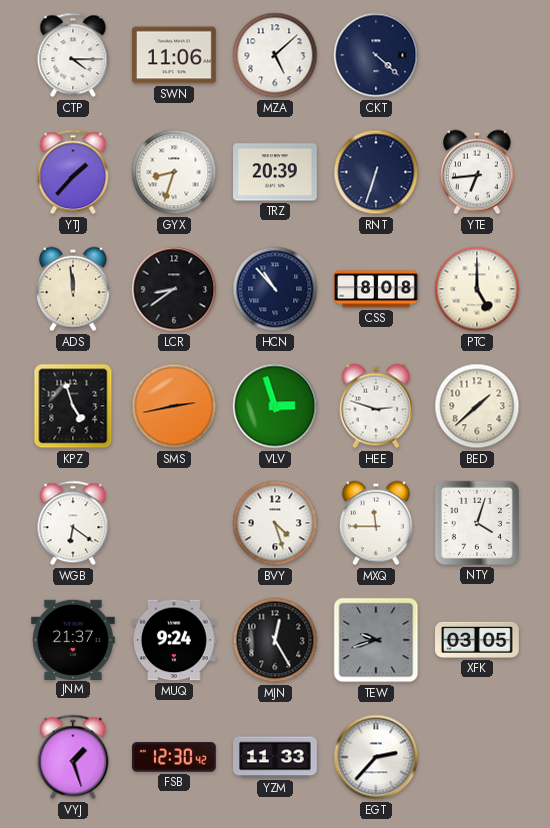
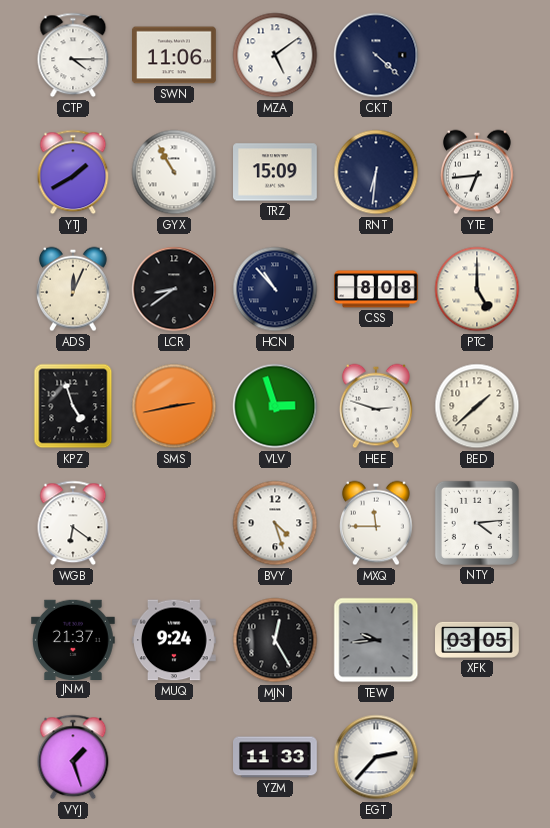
MZA: 5:08 -> 5:09
YTJ: 1:37 -> 1:40
GYX: 8:33 -> 10:55
TRZ: 20:39 -> 15:09
RNT: 6:33 -> 6:31
ADS: 11:59 -> 12:04
NTY: 4:03 -> 4:14
TEW: 9:42 -> 9:44
FSB: 12:30 -> none
